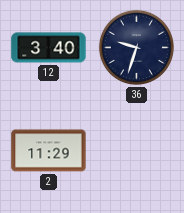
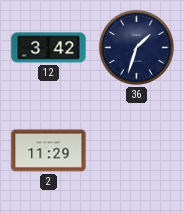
12: 3:40 -> 3:42
36: 9:33 -> 1:33
